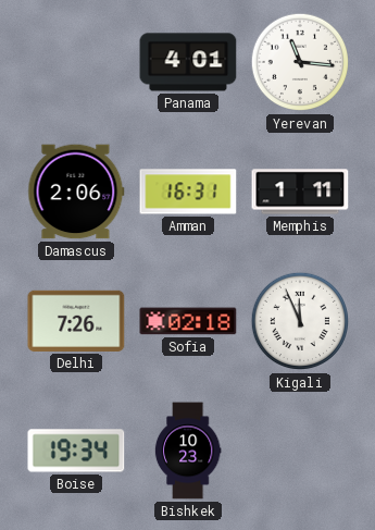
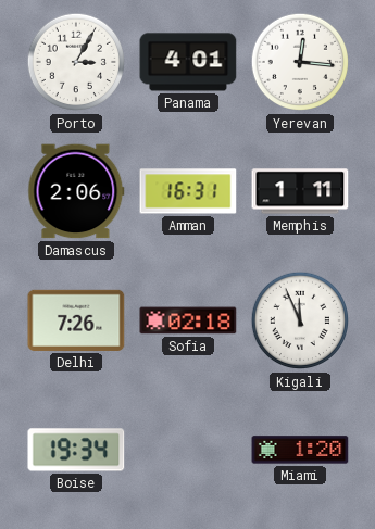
Porto: none -> 3:05
Yerevan: 11:16 -> 12:16
Bishkek: 10:23 -> none
Miami: none -> 1:20
